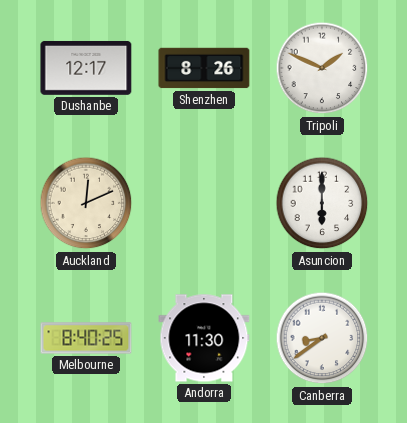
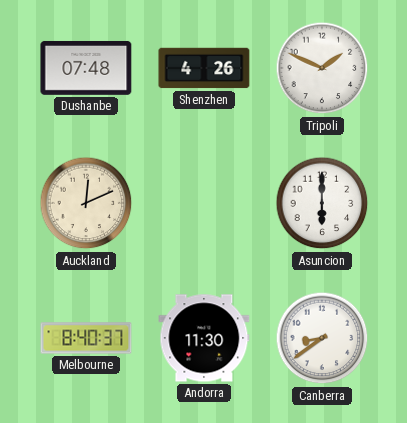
Dushanbe: 12:17 -> 07:48
Shenzhen: 8:26 -> 4:26
Melbourne: 8:40:25 -> 8:40:37
